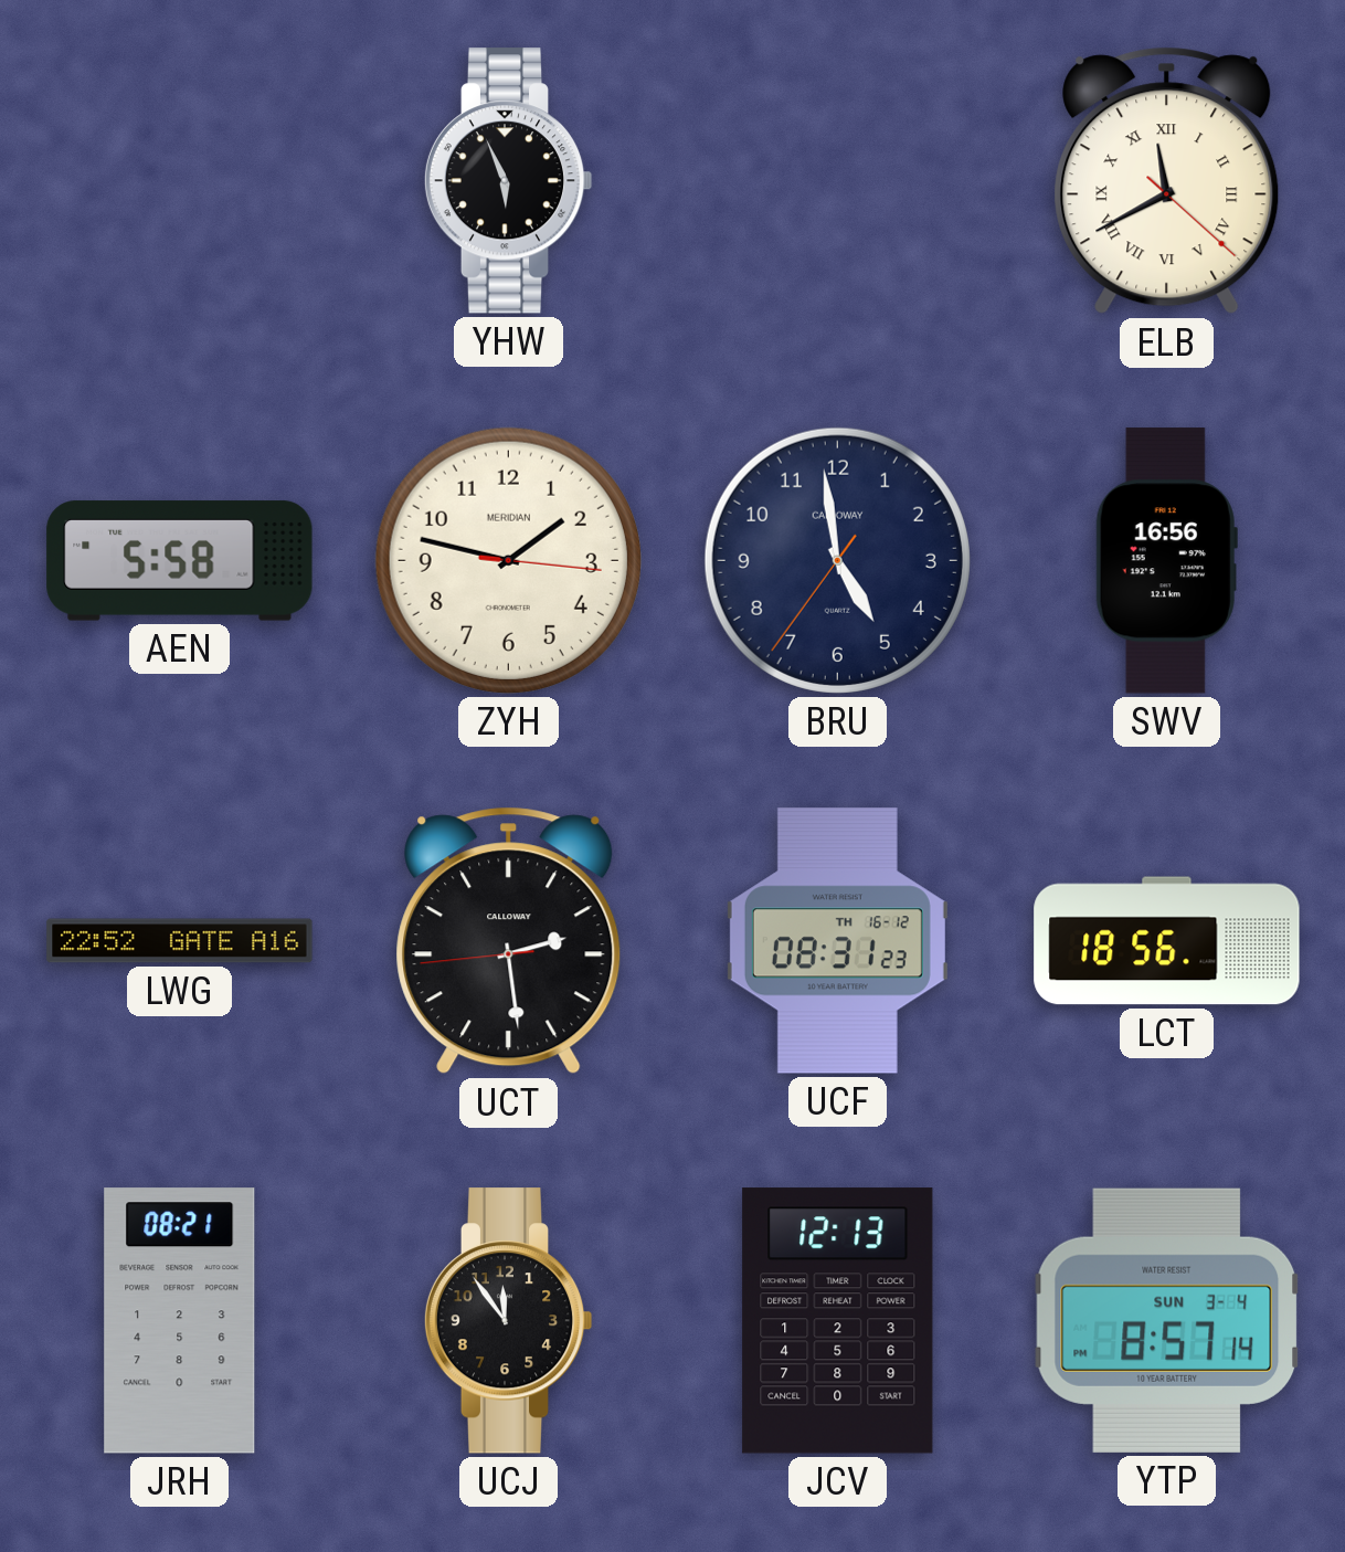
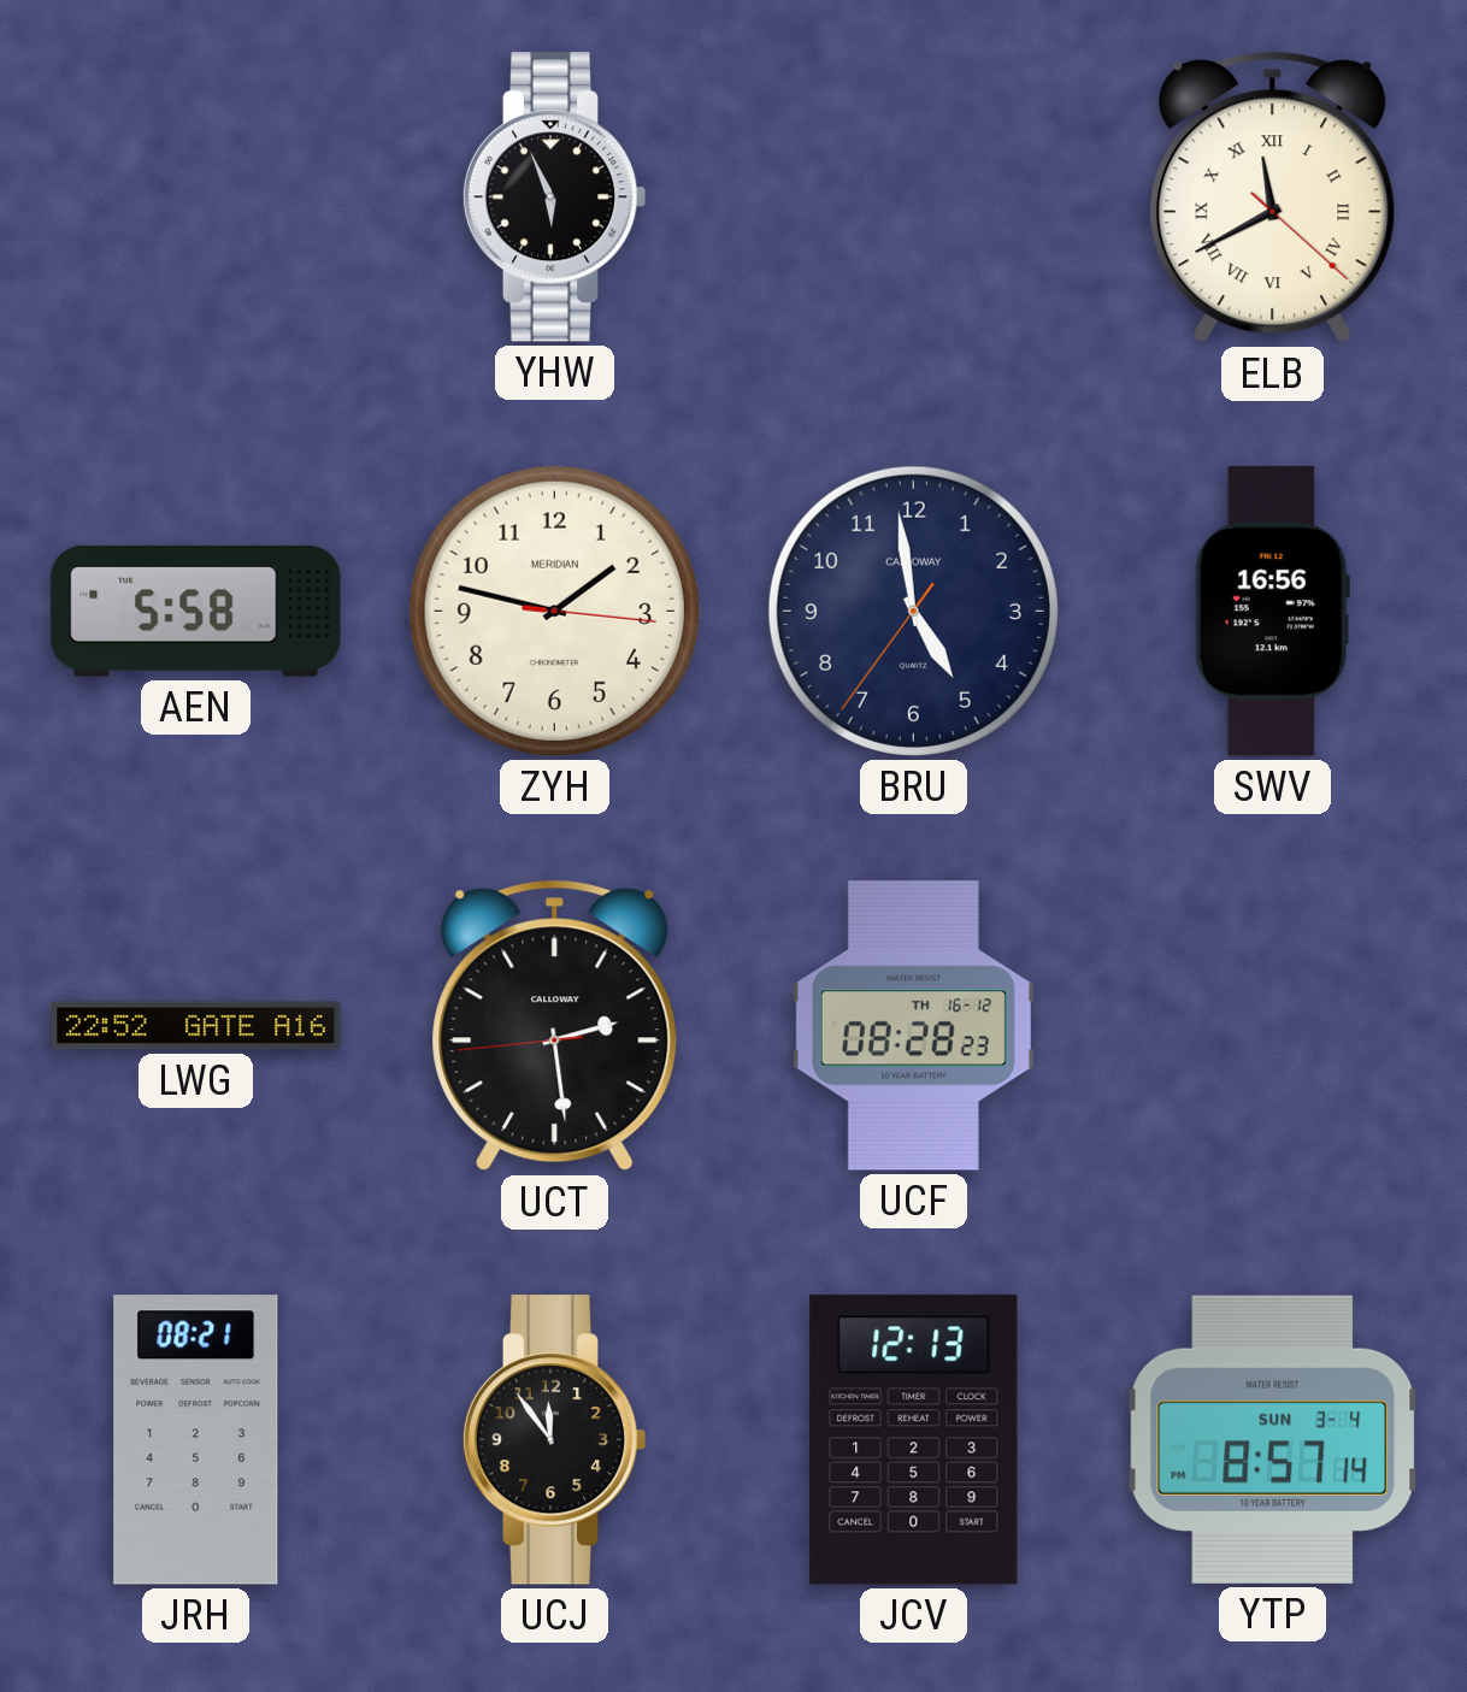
UCF: 08:31 -> 08:28
LCT: 18:56 -> none
